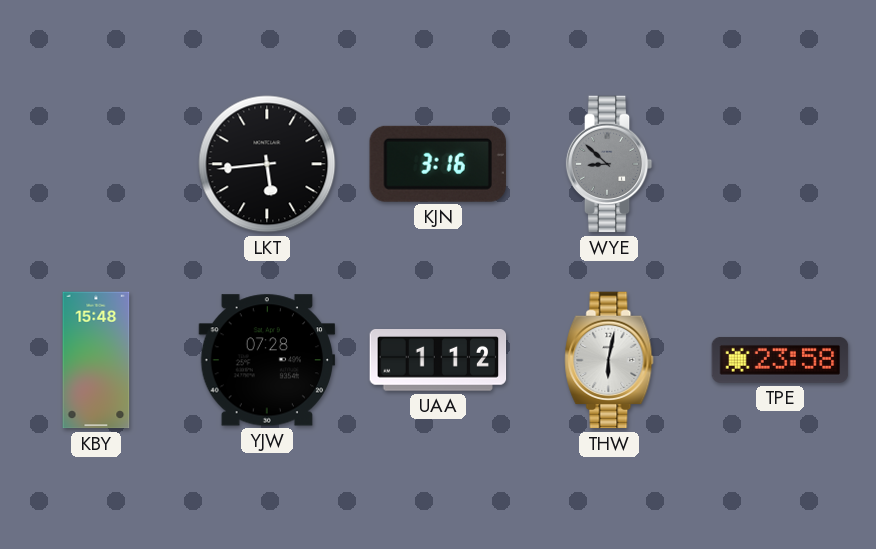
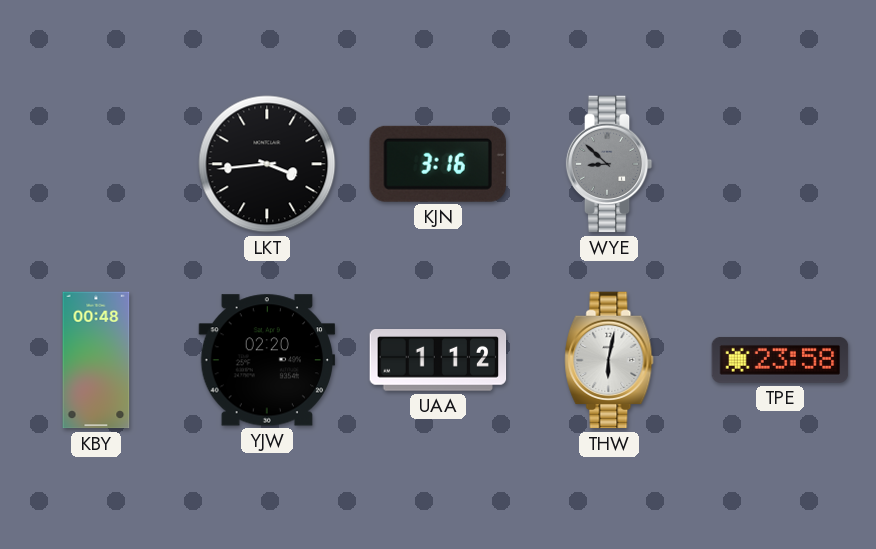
LKT: 5:44 -> 3:44
KBY: 15:48 -> 00:48
YJW: 07:28 -> 02:20
